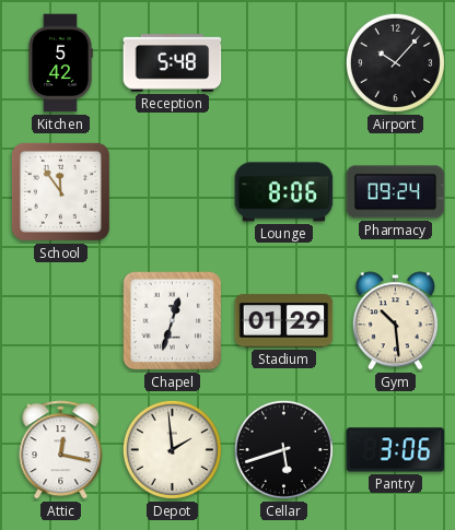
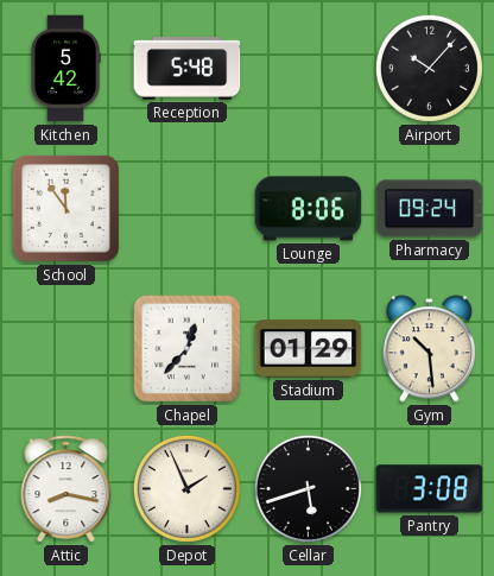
Chapel: 12:33 -> 12:37
Attic: 12:17 -> 8:17
Depot: 1:59 -> 1:56
Pantry: 3:06 -> 3:08
